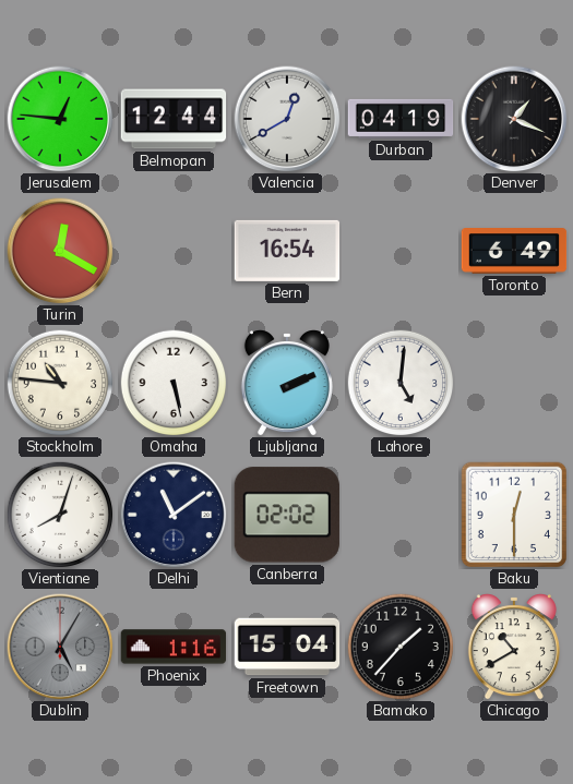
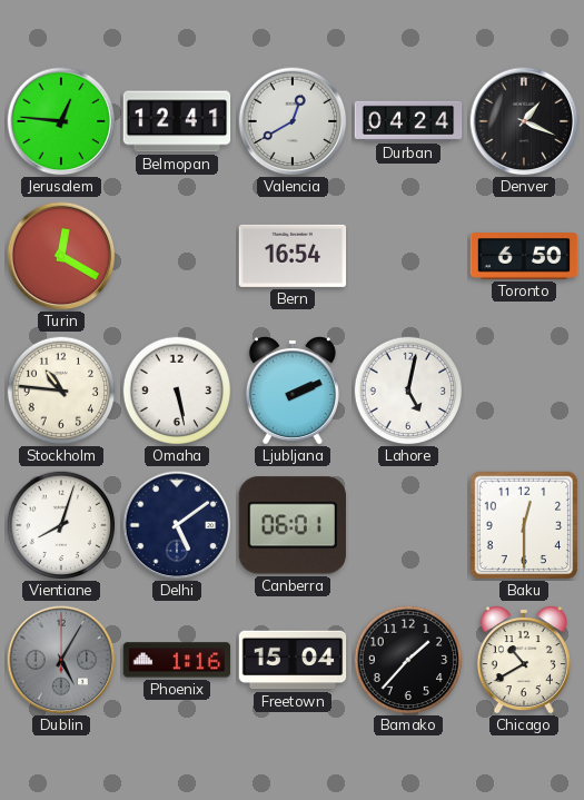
Belmopan: 12:44 -> 12:41
Durban: 04:19 -> 04:24
Toronto: 6:49 -> 6:50
Lahore: 5:01 -> 5:02
Delhi: 11:09 -> 5:09
Canberra: 02:02 -> 06:01
